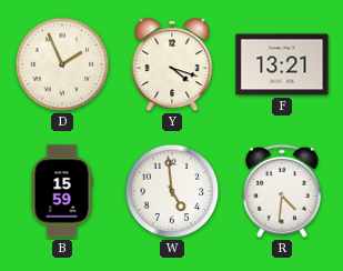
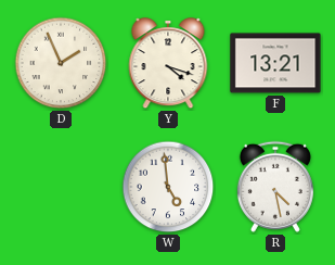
B: 15:59 -> none
R: 4:31 -> 4:28
